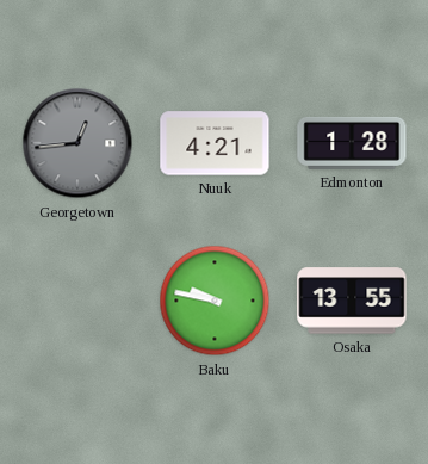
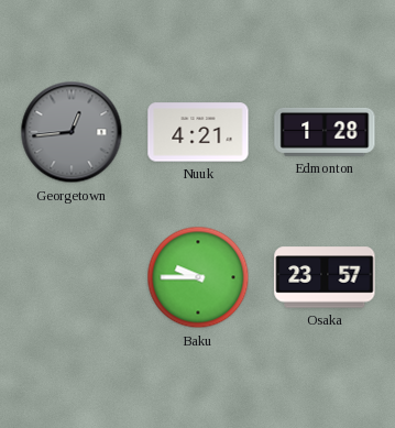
Baku: 9:47 -> 9:45
Osaka: 13:55 -> 23:57
